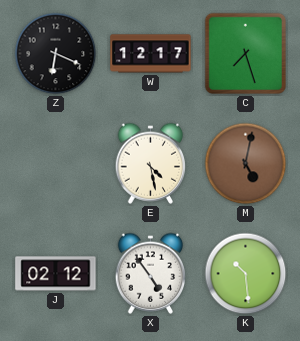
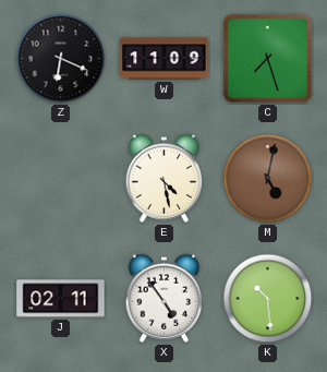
W: 12:17 -> 11:09
J: 02:12 -> 02:11
